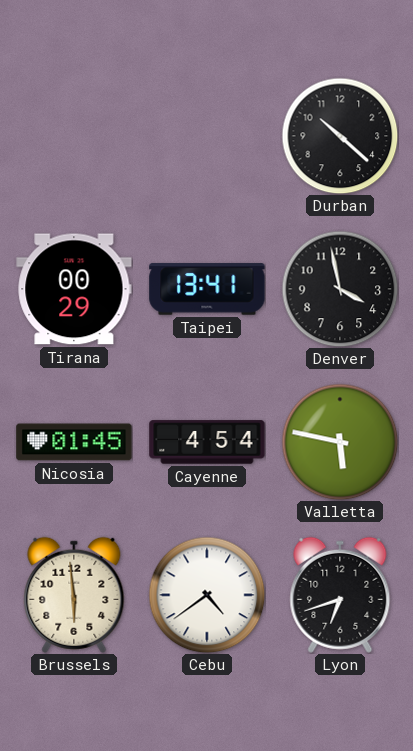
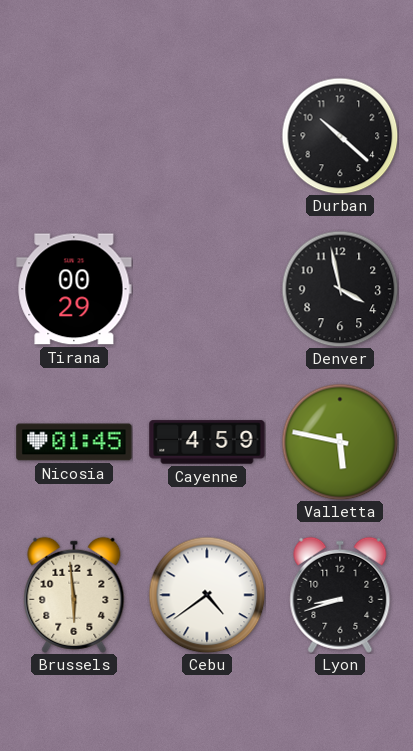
Taipei: 13:41 -> none
Cayenne: 4:54 -> 4:59
Lyon: 6:42 -> 8:42
